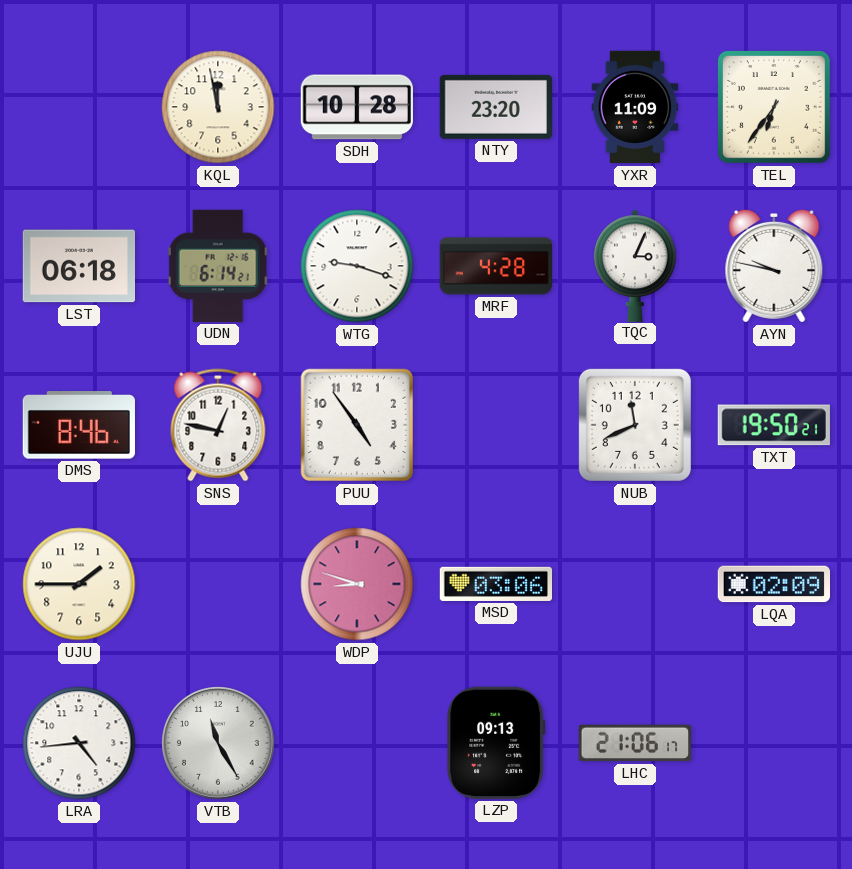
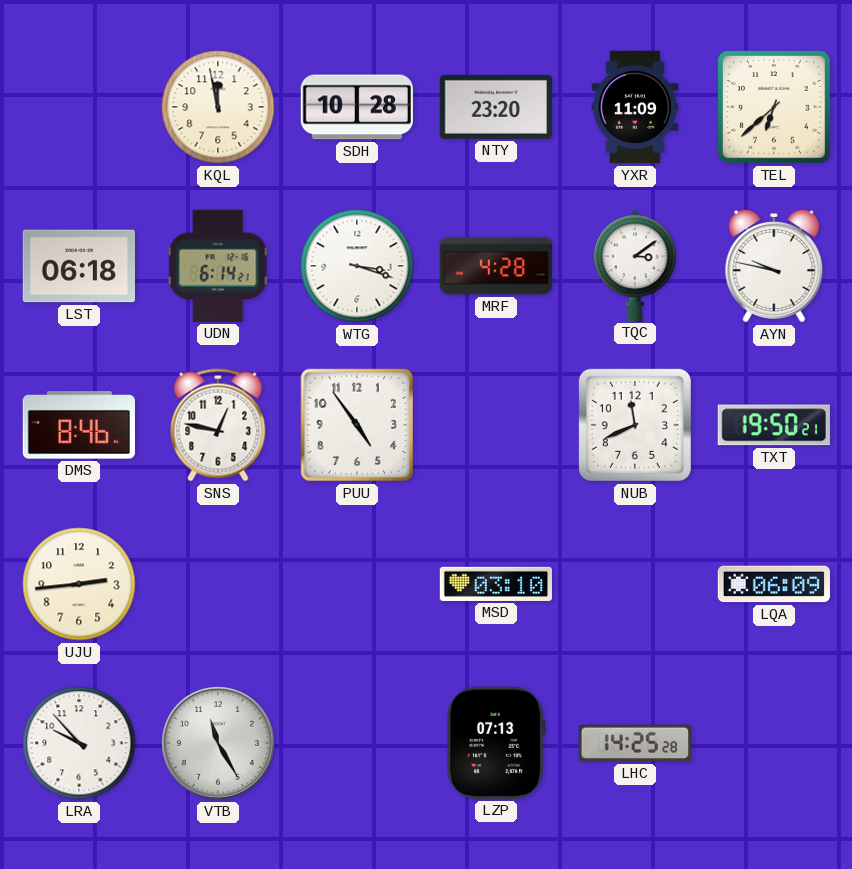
TEL: 6:36 -> 6:38
WTG: 9:18 -> 3:18
TQC: 3:04 -> 3:09
UJU: 1:45 -> 2:44
WDP: 8:48 -> none
MSD: 03:06 -> 03:10
LQA: 02:09 -> 06:09
LRA: 4:44 -> 9:53
LZP: 09:13 -> 07:13
LHC: 21:06 -> 14:25
